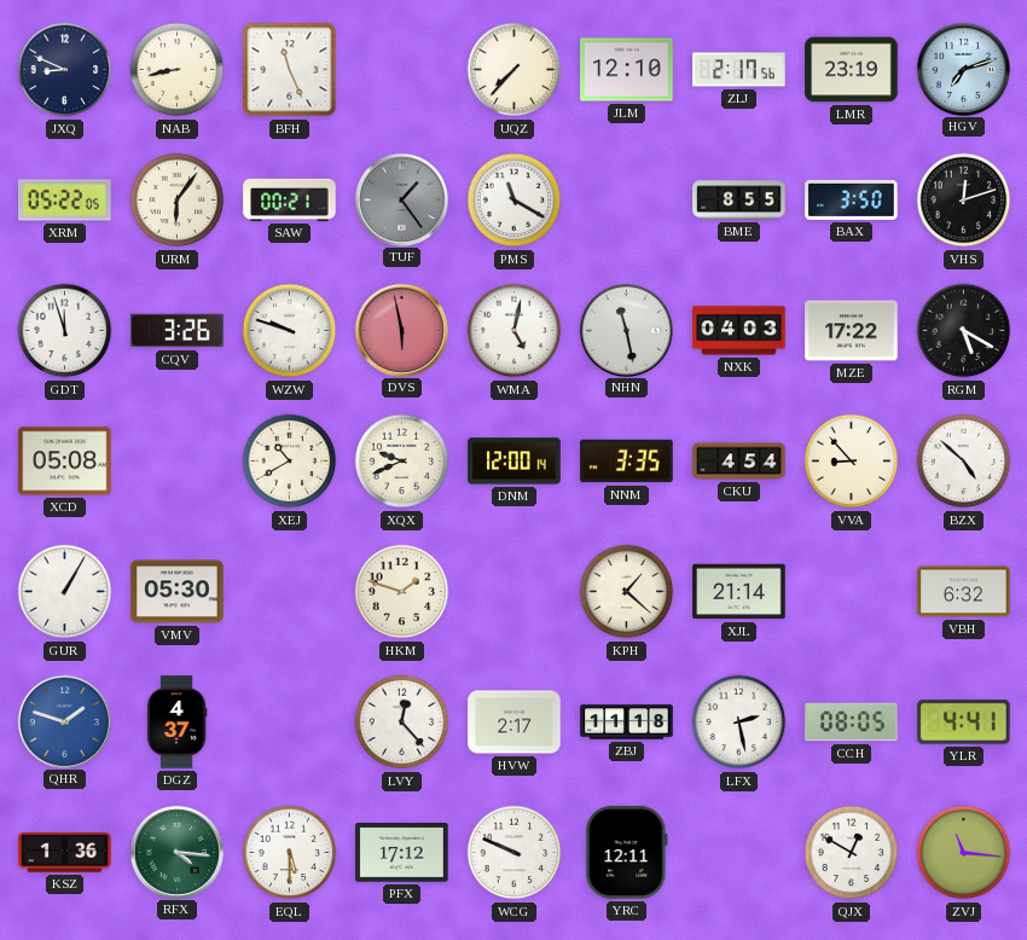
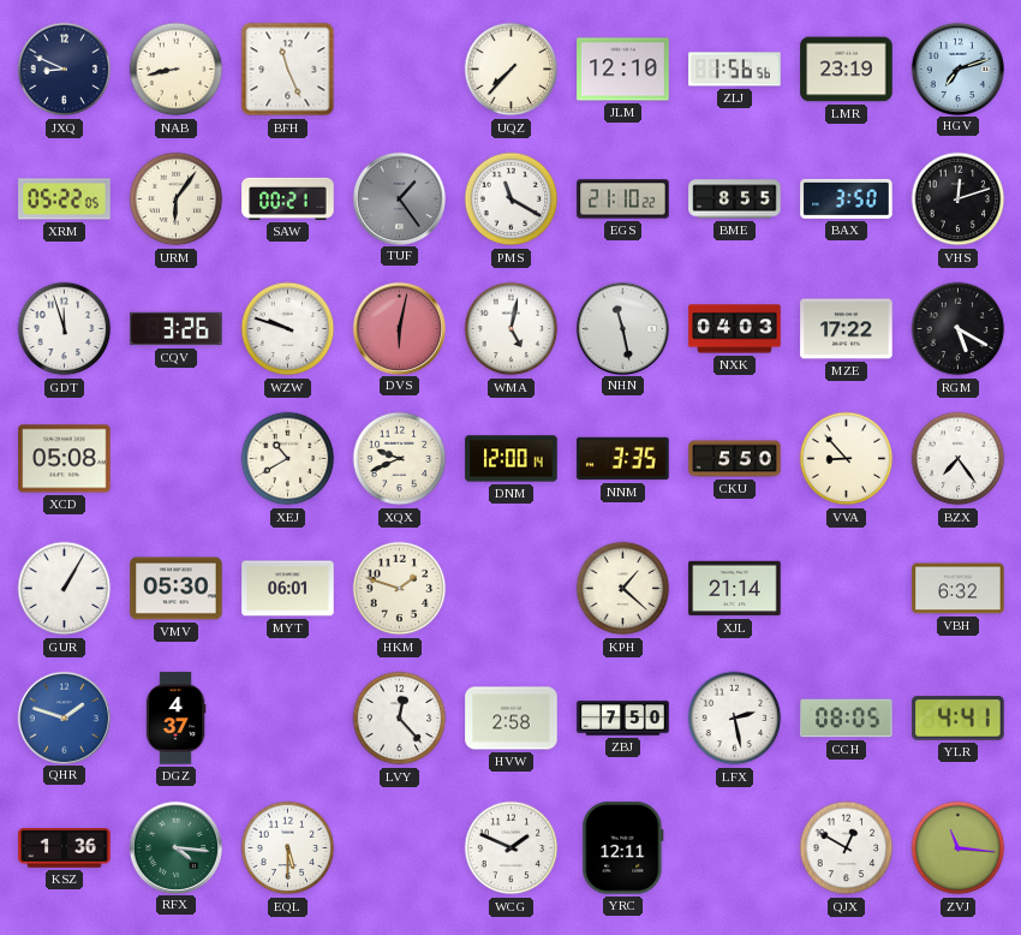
ZLJ: 2:17 -> 1:56
EGS: none -> 21:10
DVS: 5:58 -> 6:02
CKU: 4:54 -> 5:50
BZX: 4:52 -> 7:24
MYT: none -> 06:01
HVW: 2:17 -> 2:58
ZBJ: 11:18 -> 7:50
PFX: 17:12 -> none
WCG: 9:49 -> 1:49
